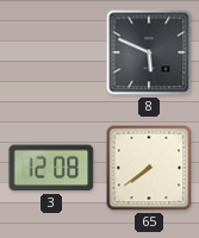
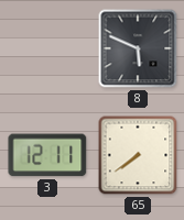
3: 12:08 -> 12:11
